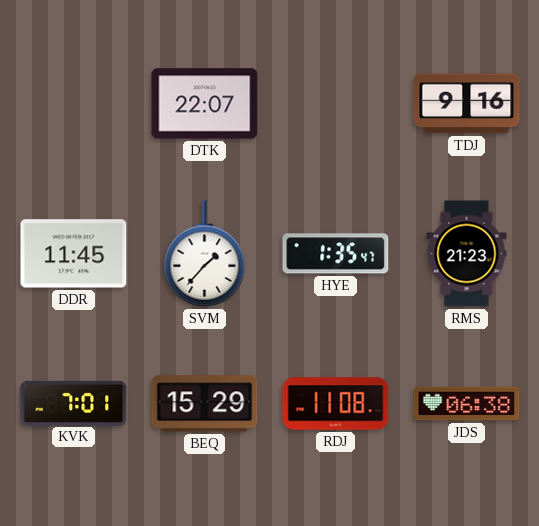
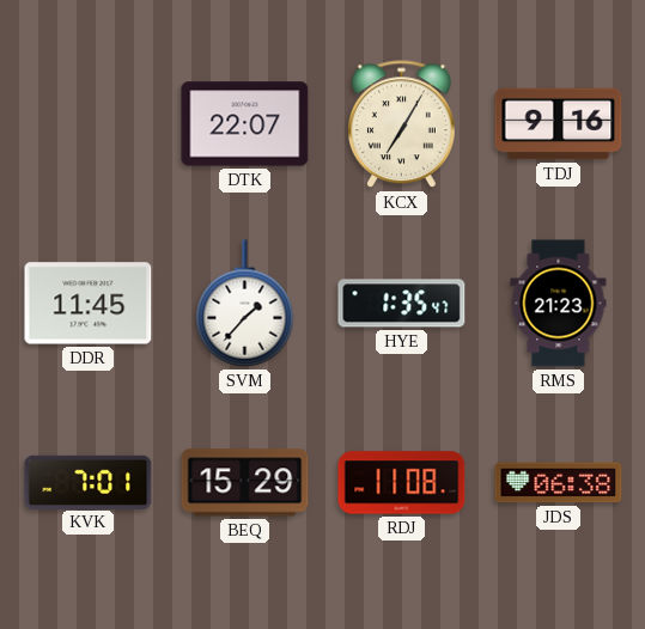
KCX: none -> 7:05
